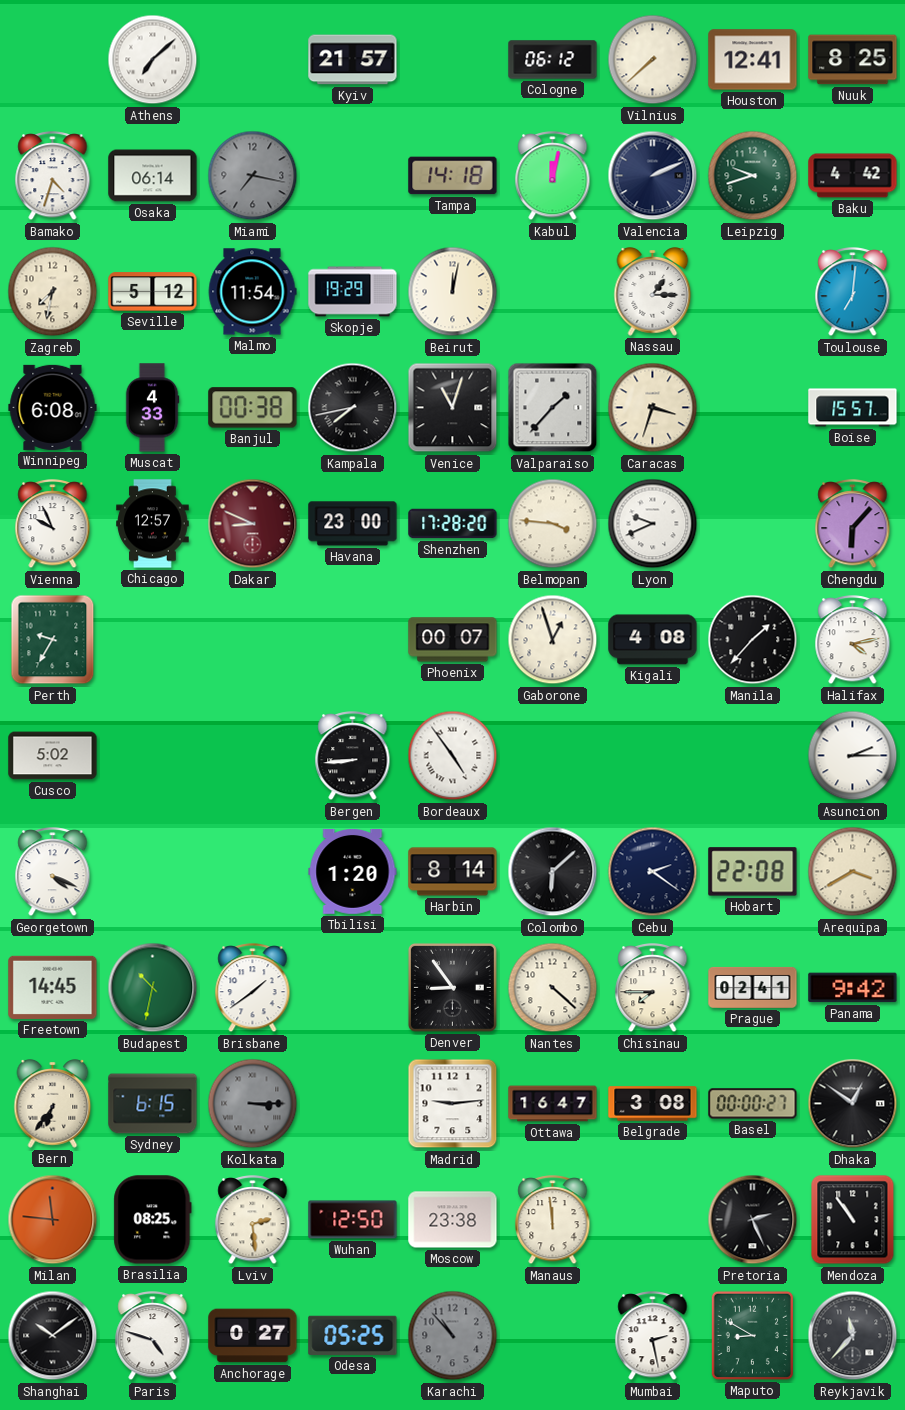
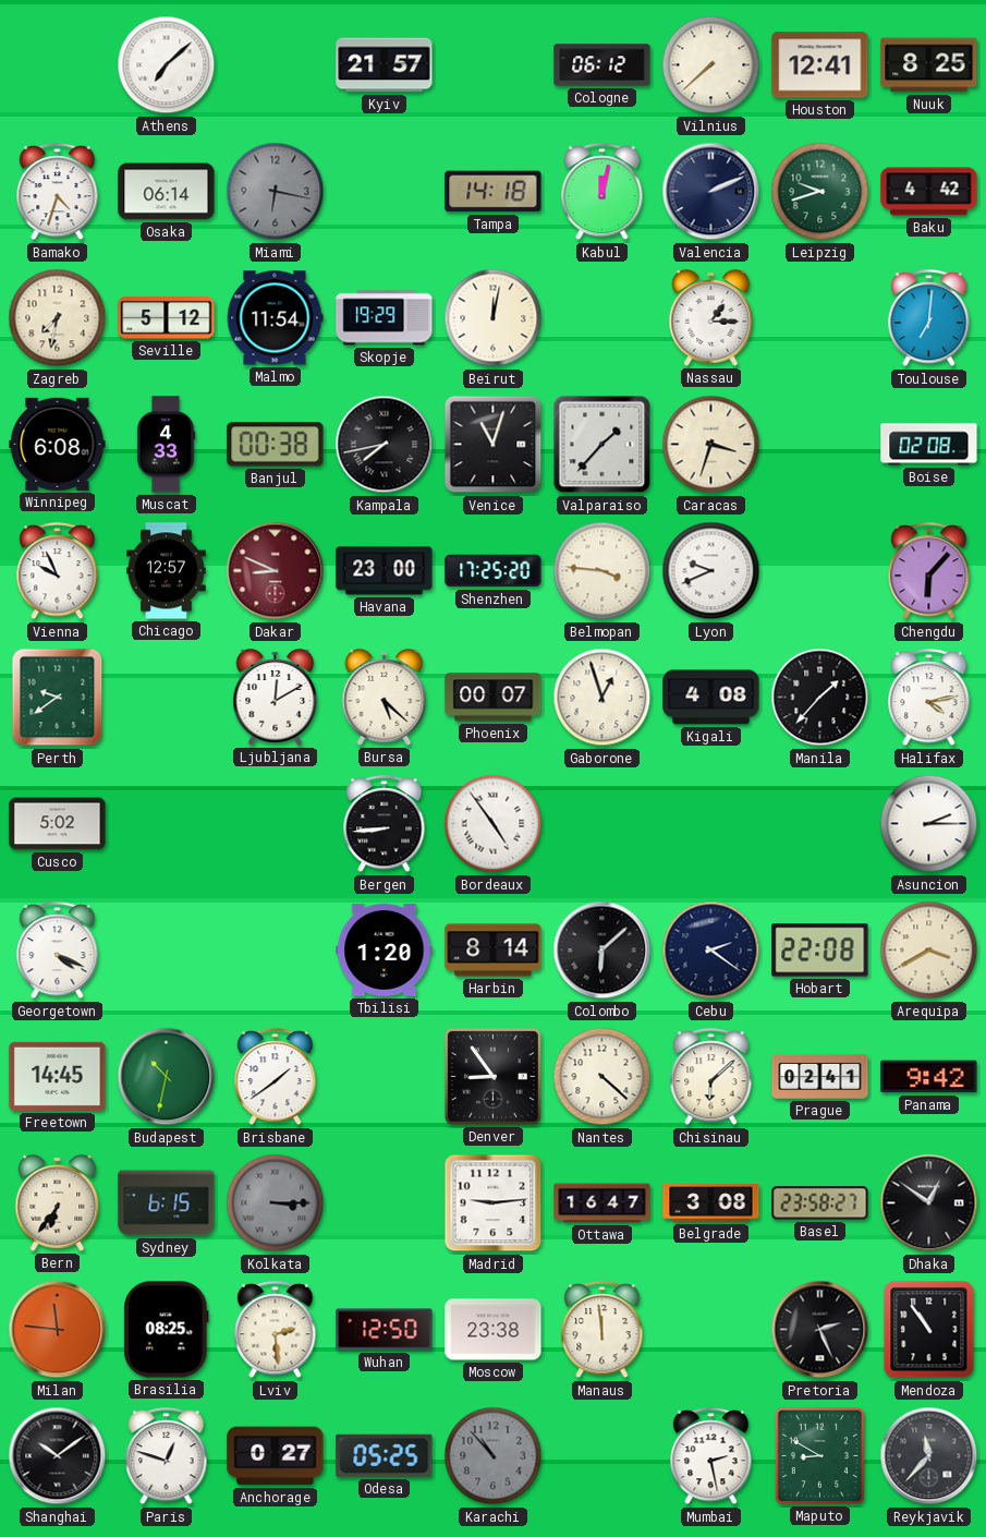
Miami: 7:17 -> 6:17
Boise: 15:57 -> 02:08
Shenzhen: 17:28 -> 17:25
Perth: 9:35 -> 9:39
Ljubljana: none -> 12:10
Bursa: none -> 5:22
Chisinau: 7:45 -> 6:08
Basel: 00:00 -> 23:58
Paris: 4:48 -> 12:48
